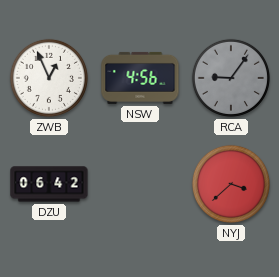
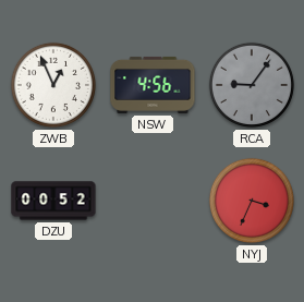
DZU: 06:42 -> 00:52
NYJ: 3:38 -> 3:34
